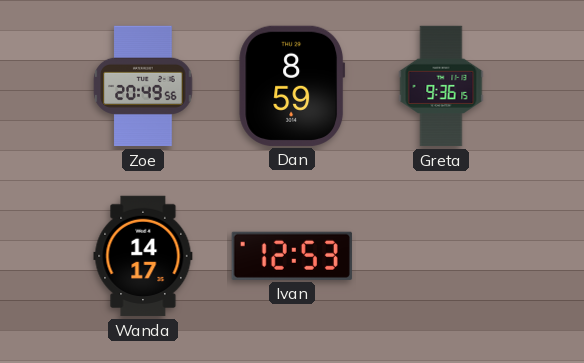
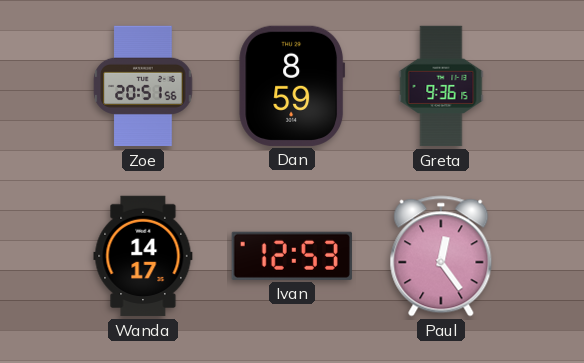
Zoe: 20:49 -> 20:51
Paul: none -> 12:24
